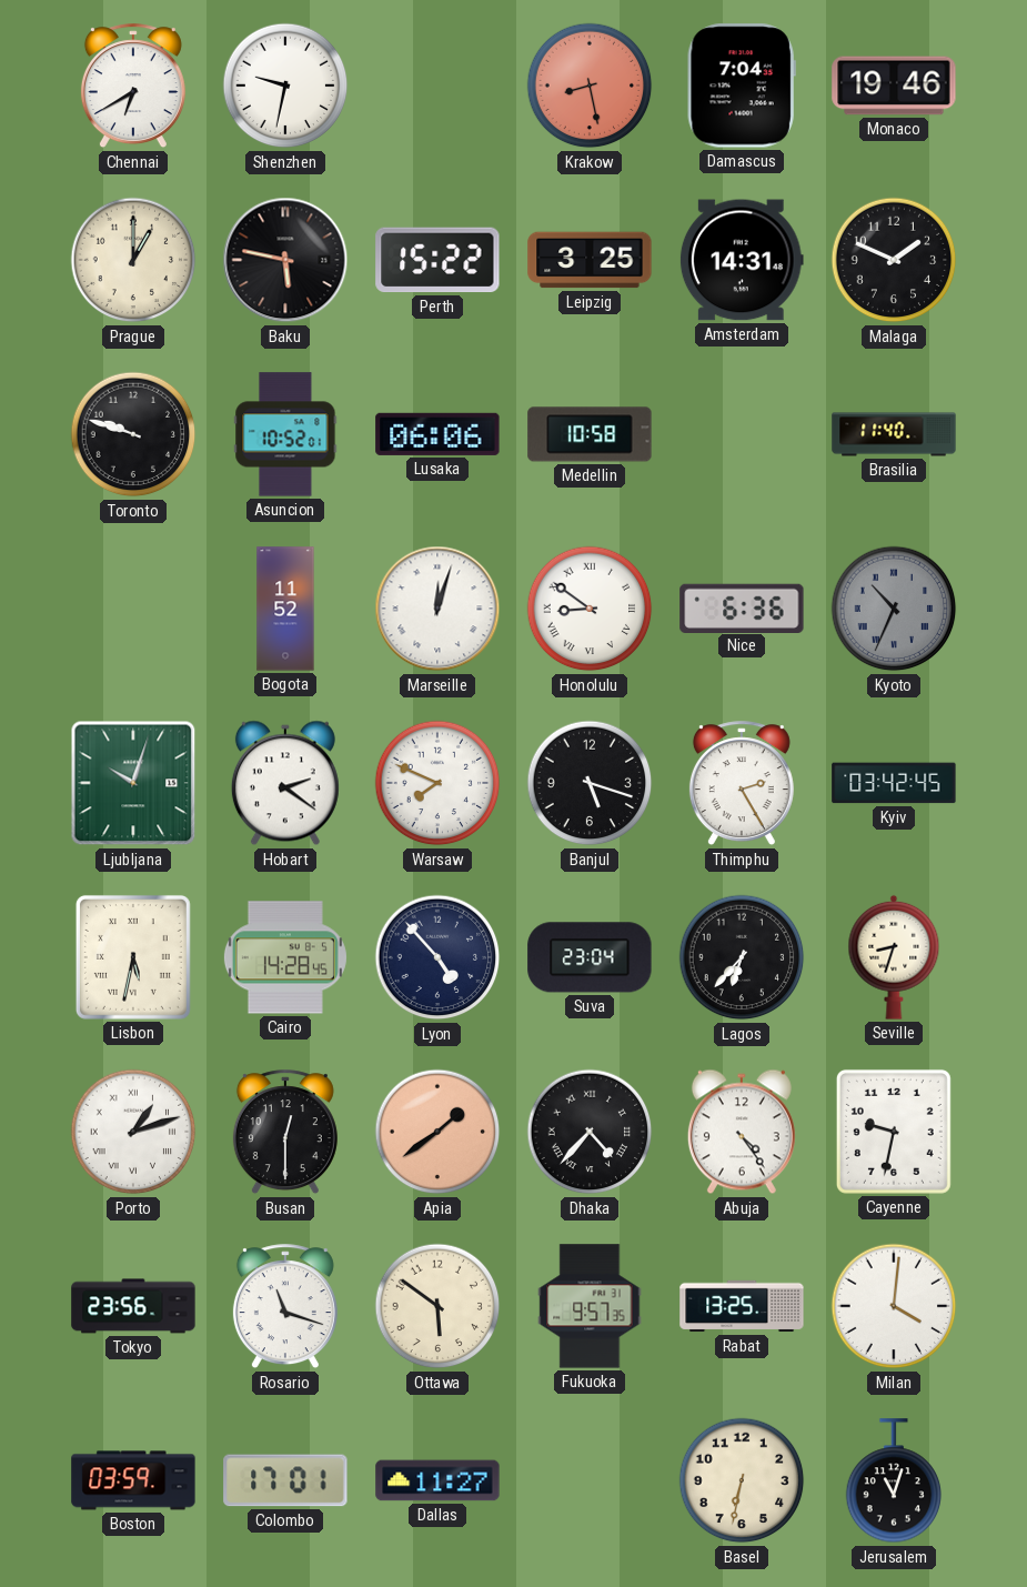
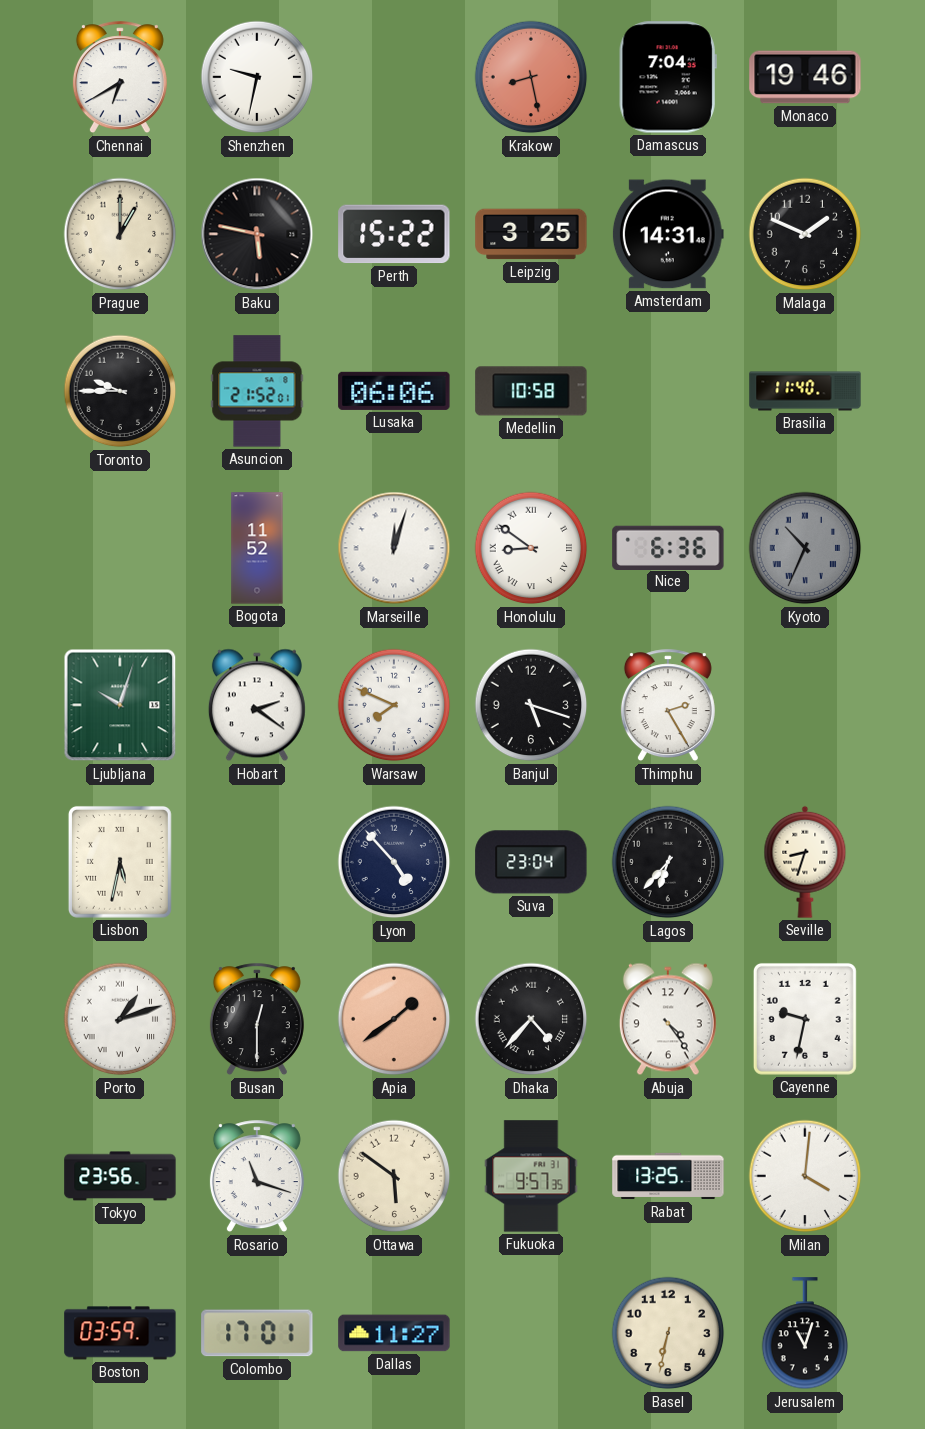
Toronto: 9:48 -> 9:45
Asuncion: 10:52 -> 21:52
Kyiv: 03:42 -> none
Cairo: 14:28 -> none
